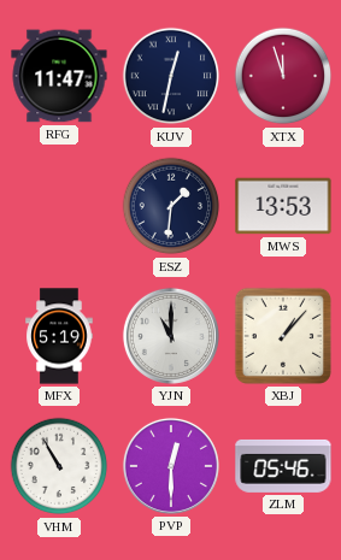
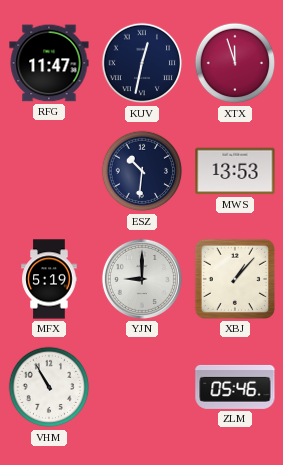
ESZ: 1:31 -> 10:31
YJN: 11:00 -> 9:00
PVP: 12:30 -> none
